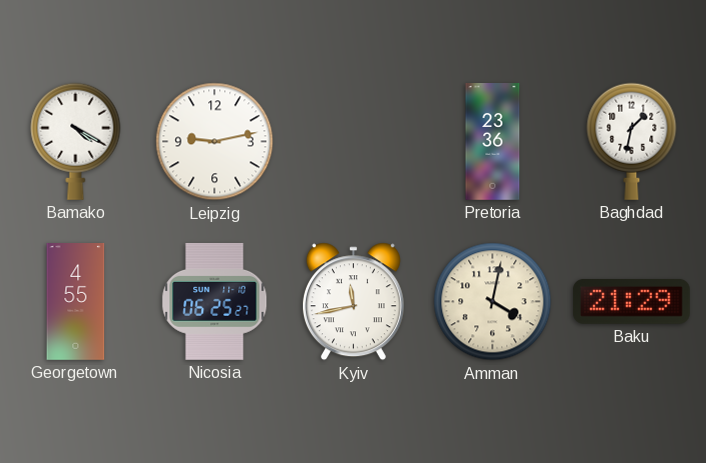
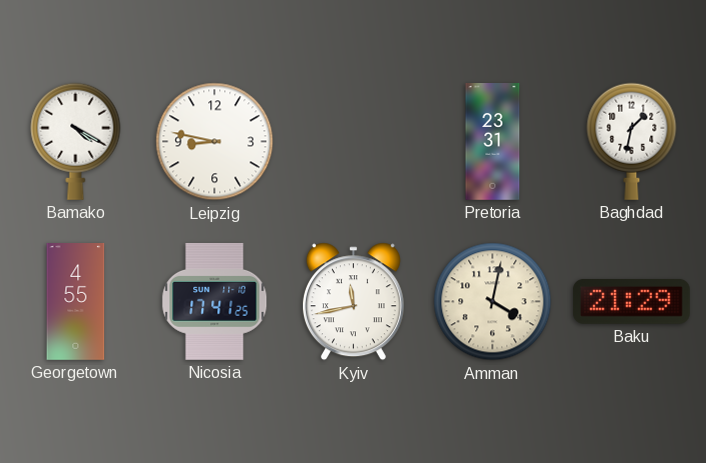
Leipzig: 9:13 -> 8:47
Pretoria: 23:36 -> 23:31
Nicosia: 06:25 -> 17:41
